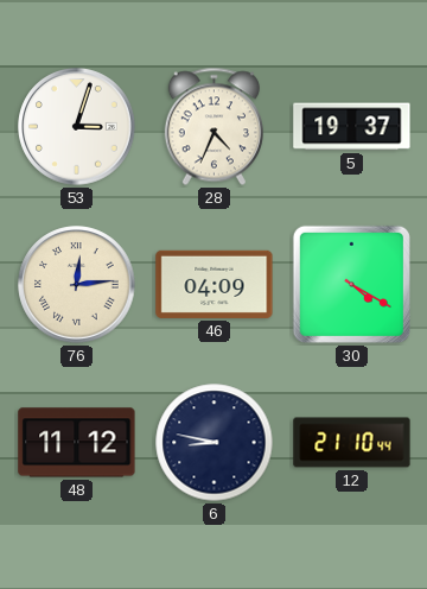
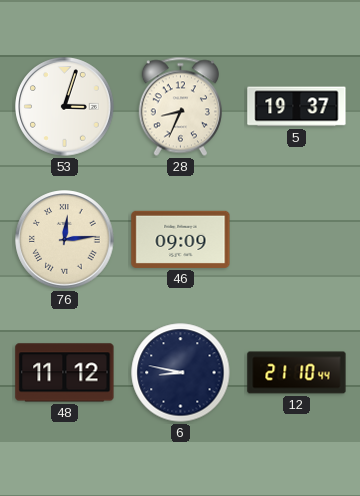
28: 4:34 -> 8:34
46: 04:09 -> 09:09
30: 4:20 -> none
